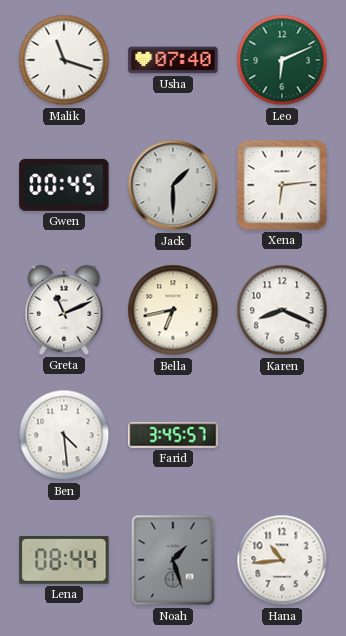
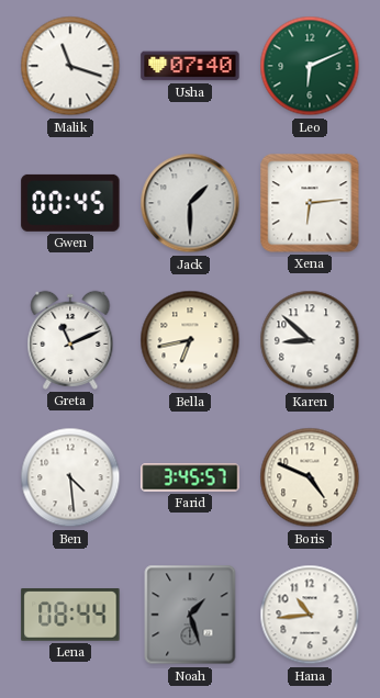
Karen: 8:19 -> 8:52
Boris: none -> 4:49
